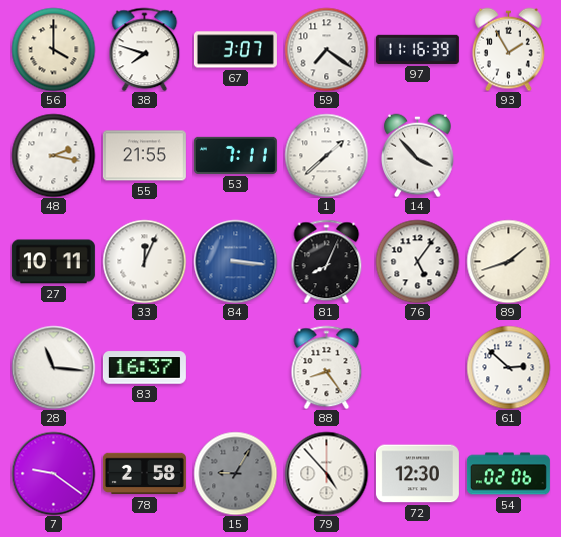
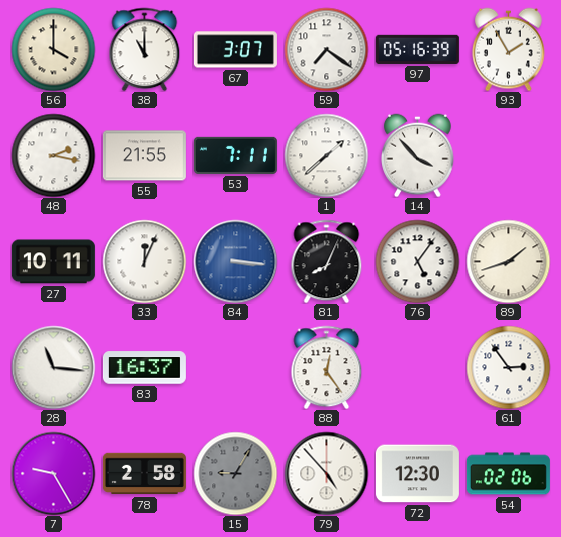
38: 7:48 -> 11:00
97: 11:16 -> 05:16
88: 8:24 -> 12:24
61: 2:52 -> 2:54
7: 9:21 -> 9:25
